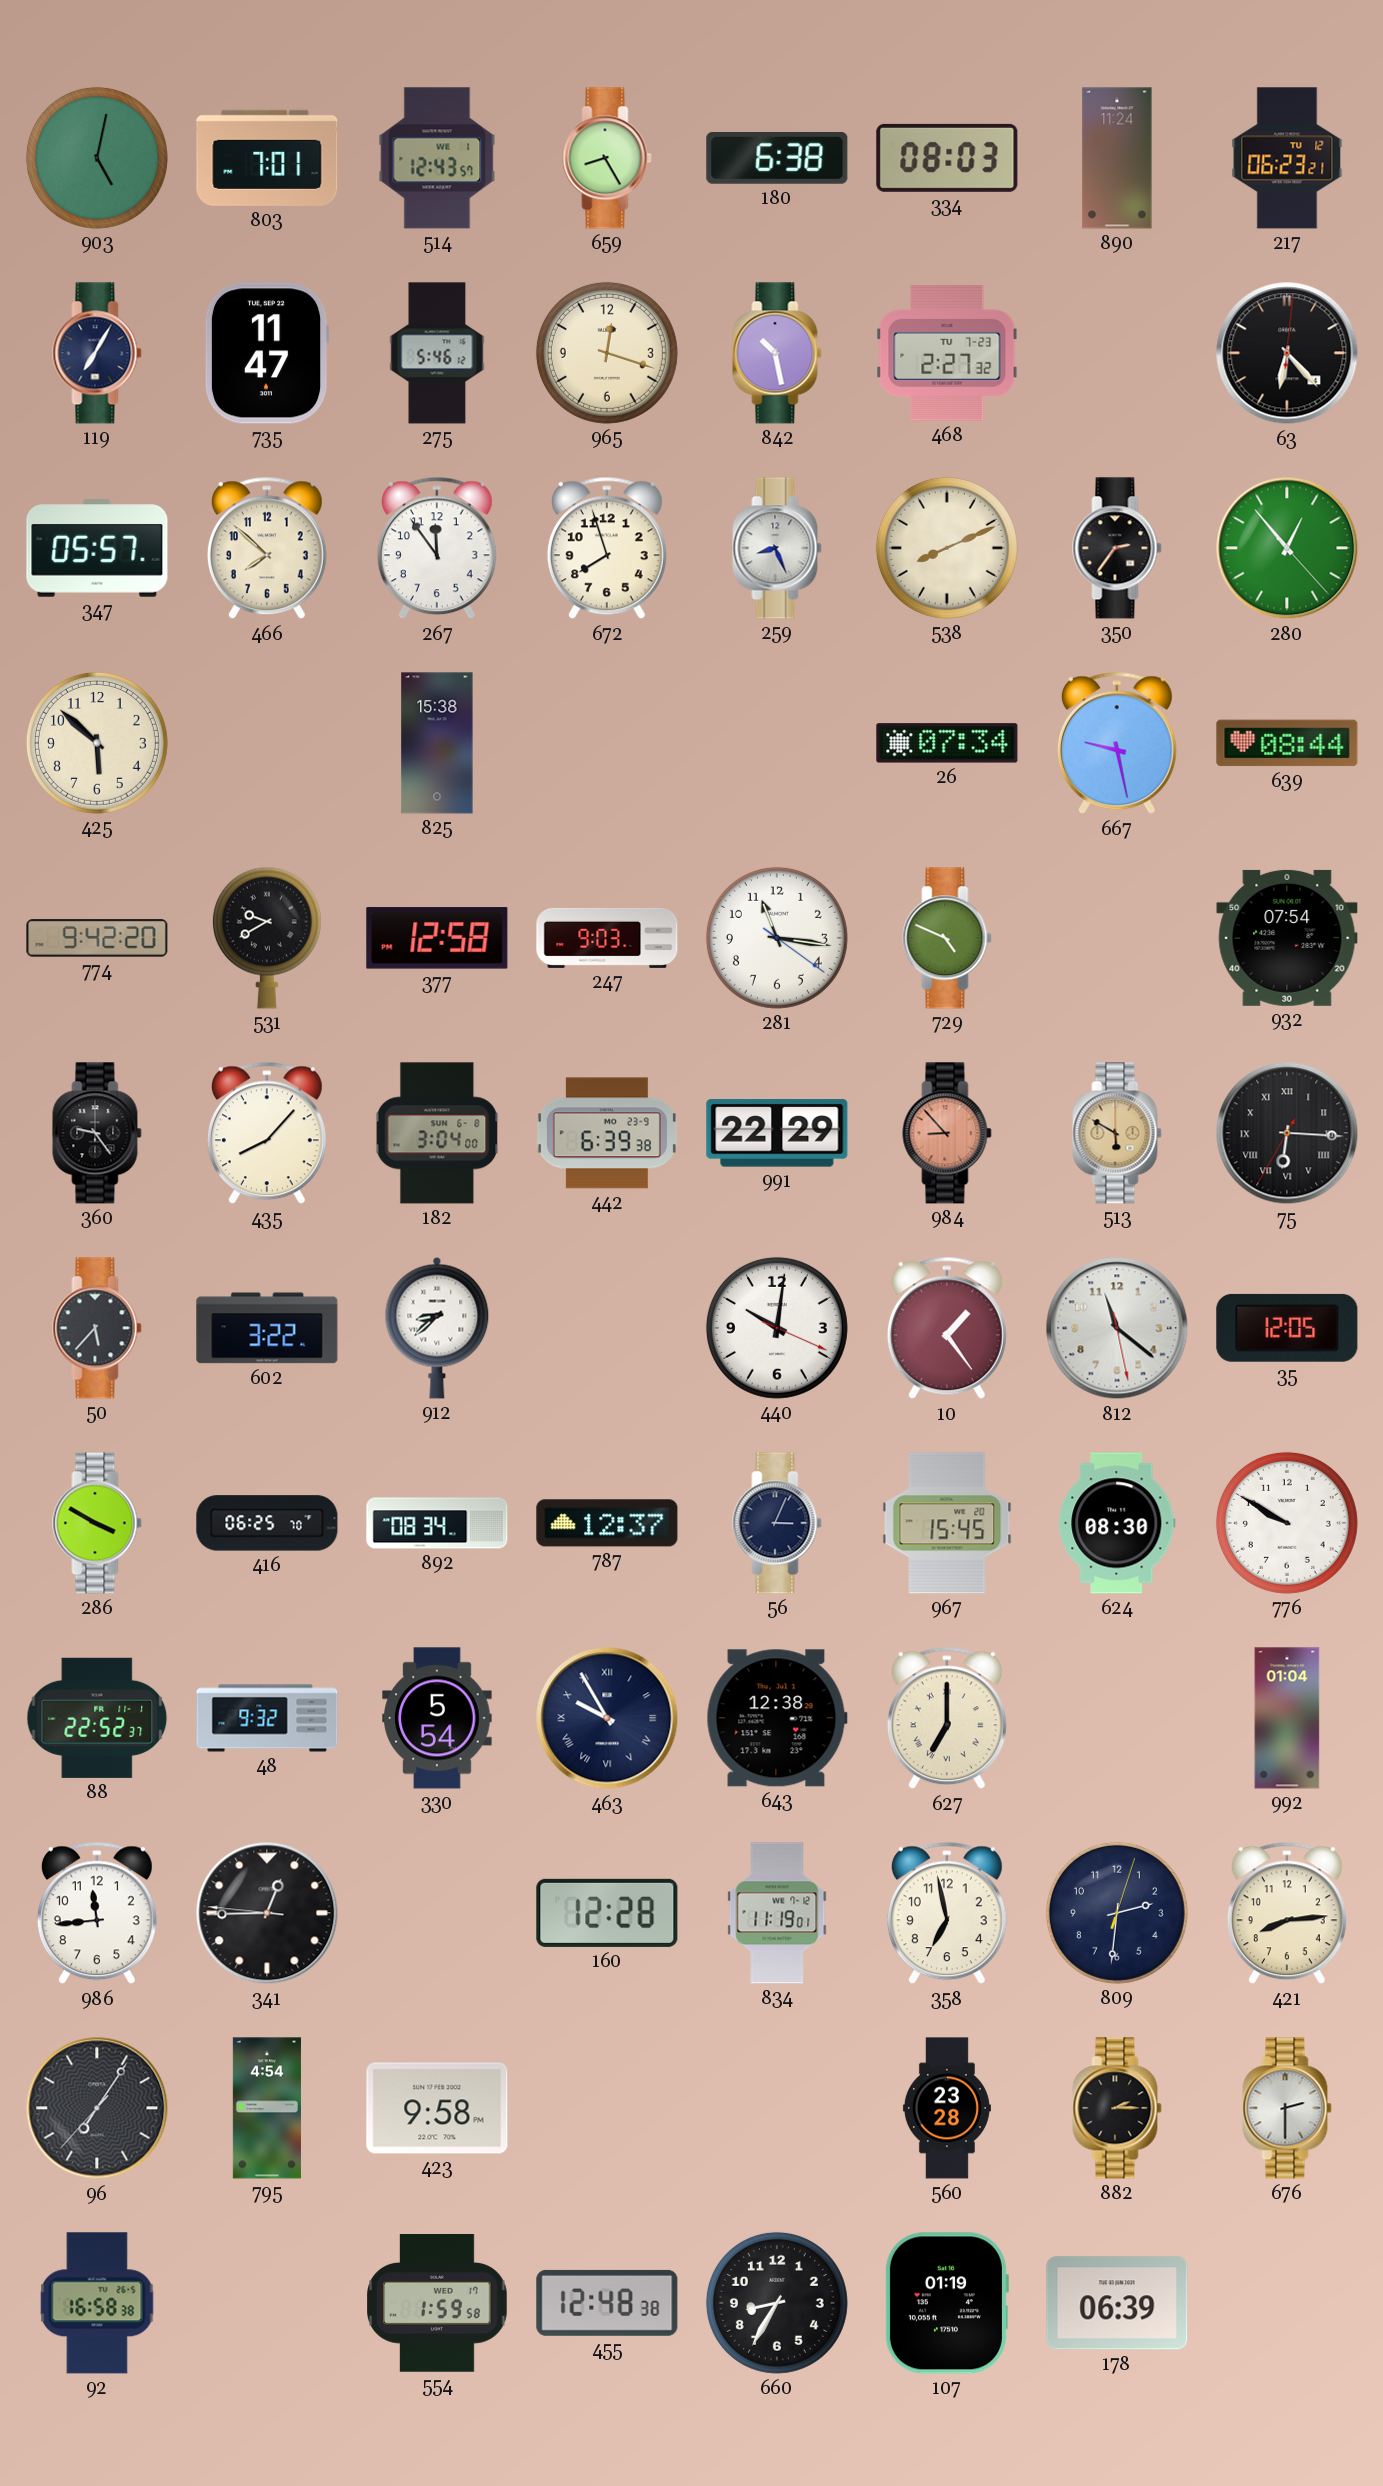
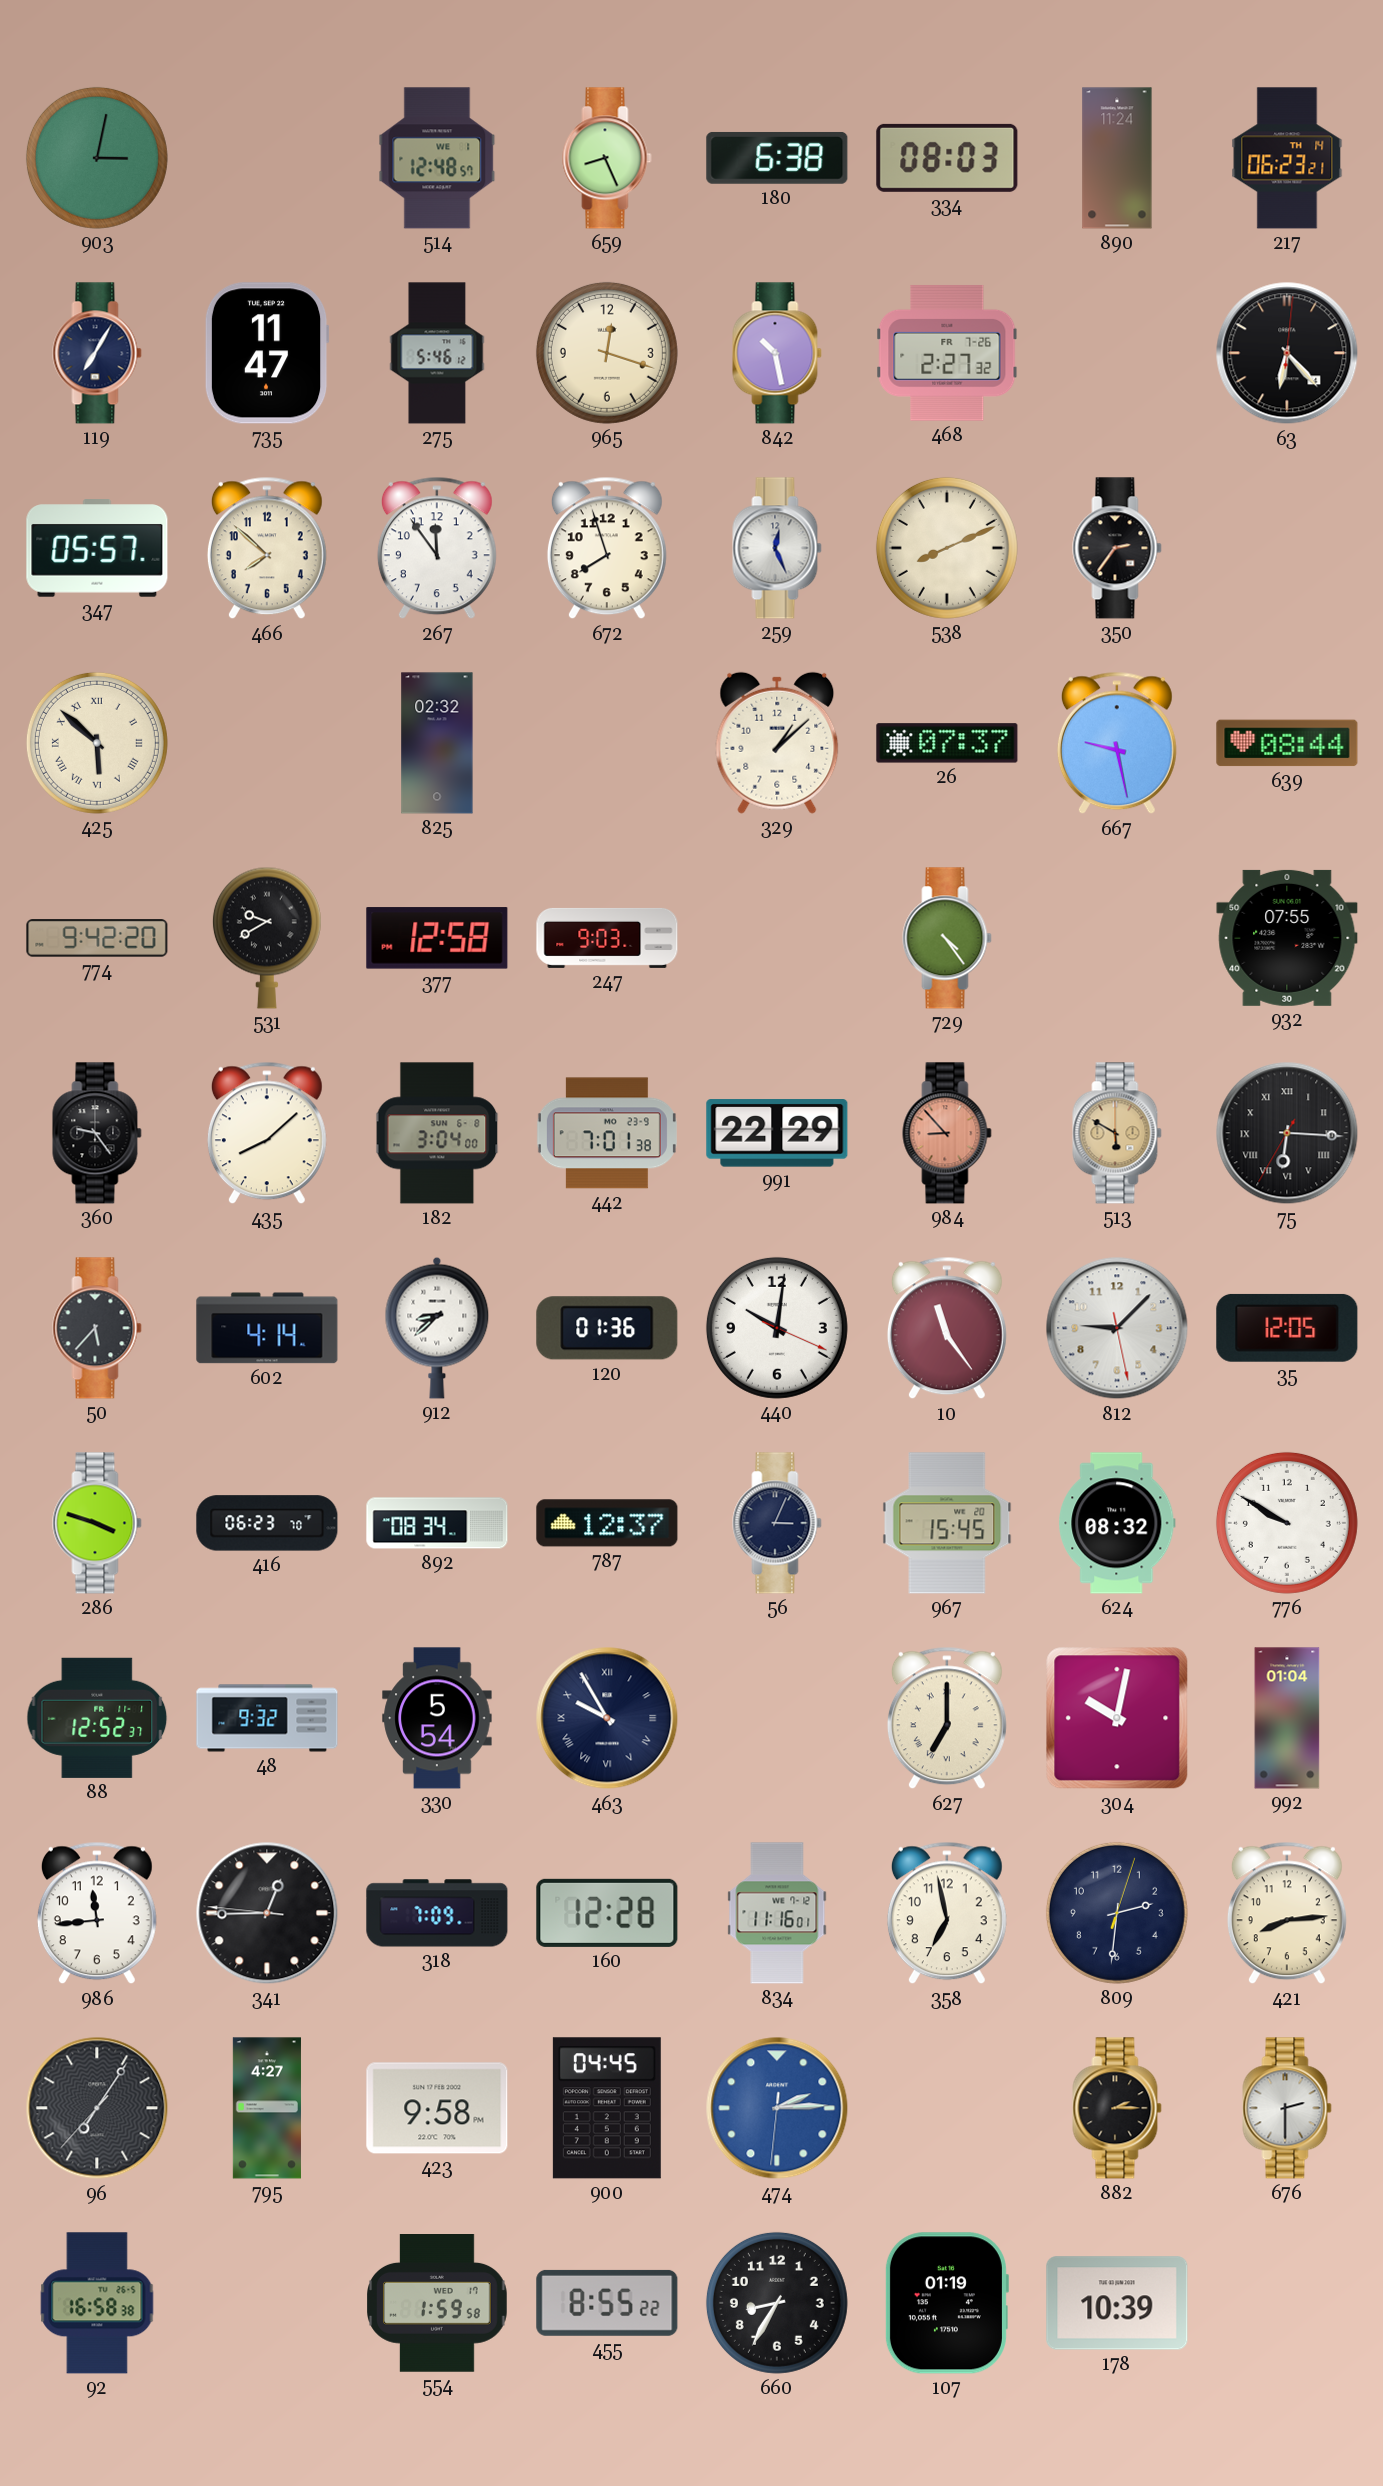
903: 5:02 -> 3:02
803: 7:01 -> none
514: 12:43 -> 12:48
659: 8:25 -> 8:26
217 date: TU 12 -> TH 14
468 date: TU 7-23 -> FR 7-26
259: 8:26 -> 12:26
280: 12:53 -> none
425 numerals: Arabic -> Roman
825: 15:38 -> 02:32
329: none -> 1:08
26: 07:34 -> 07:37
281: 11:16 -> none
729: 4:49 -> 4:24
932: 07:54 -> 07:55
435: 8:07 -> 8:08
442: 6:39 -> 7:01
602: 3:22 -> 4:14
120: none -> 01:36
10: 1:24 -> 11:24
812: 11:21 -> 9:07
286: 3:50 -> 3:48
416: 06:25 -> 06:23
624: 08:30 -> 08:32
88: 22:52 -> 12:52
643: 12:38 -> none
304: none -> 10:02
318: none -> 7:09
834: 11:19 -> 11:16
795: 4:54 -> 4:27
900: none -> 04:45
474: none -> 2:14
560: 23:28 -> none
455: 12:48 -> 8:55
178: 06:39 -> 10:39
